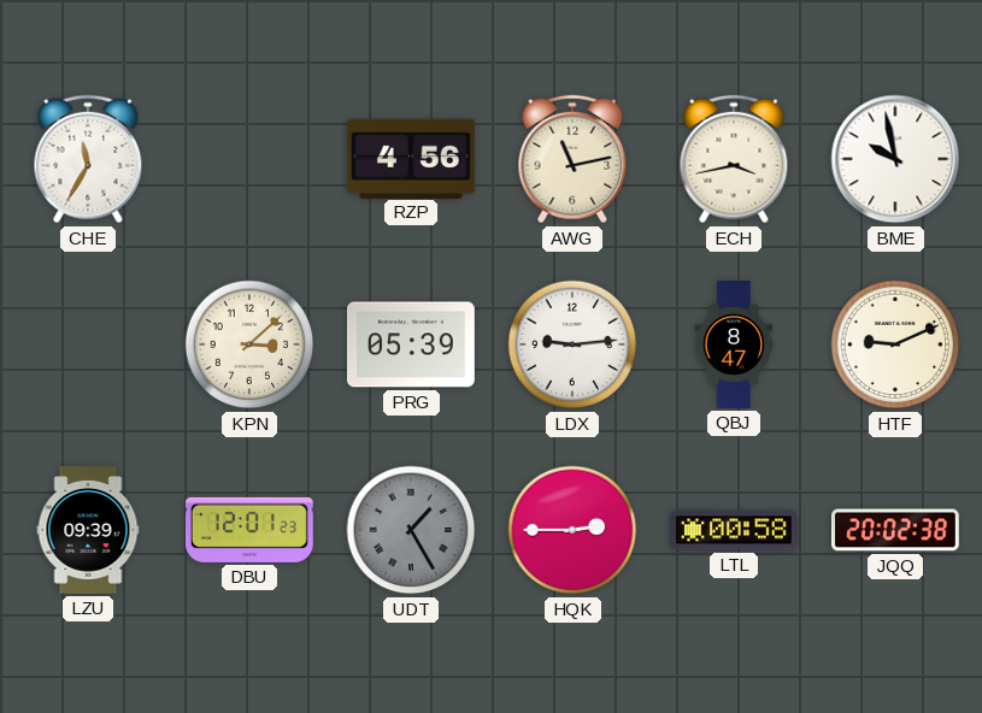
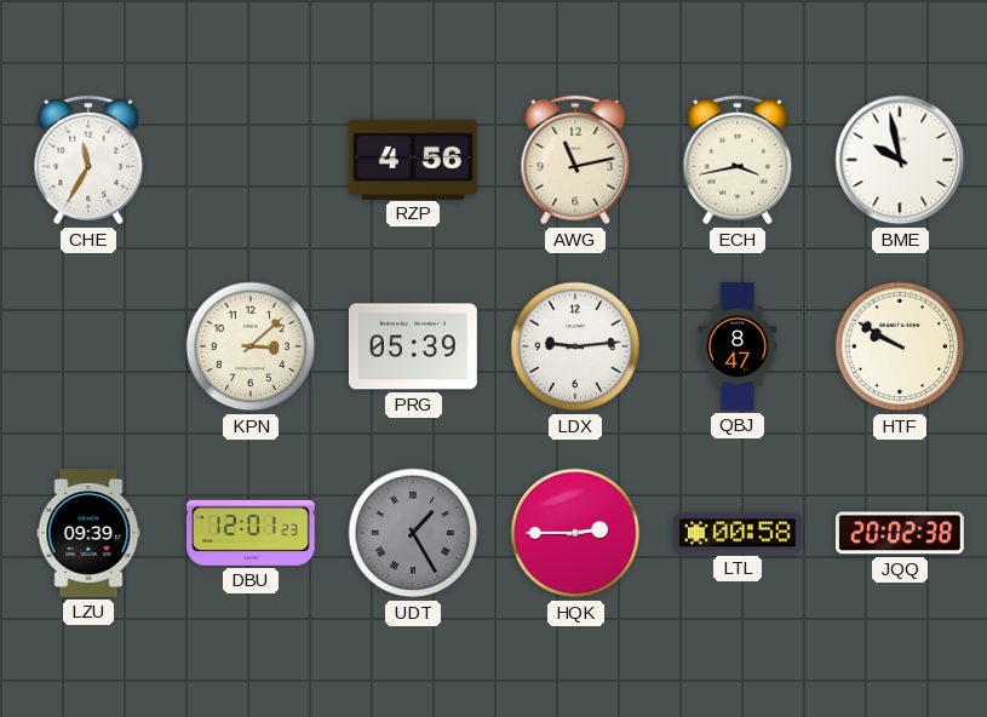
HTF: 9:11 -> 9:50
